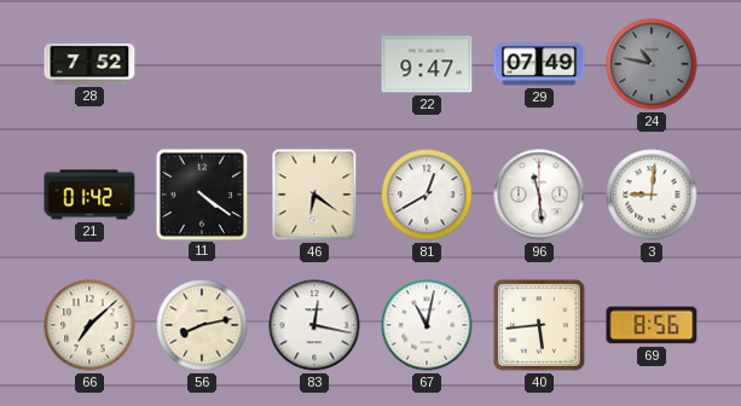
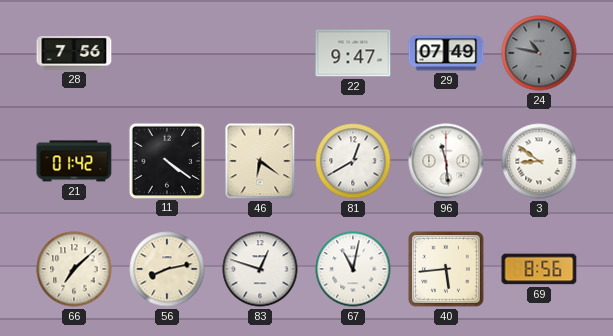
28: 7:52 -> 7:56
3: 9:01 -> 8:51
83: 12:17 -> 12:48
